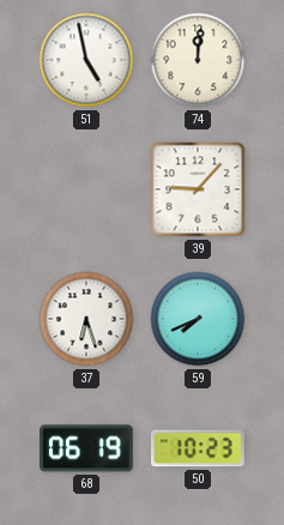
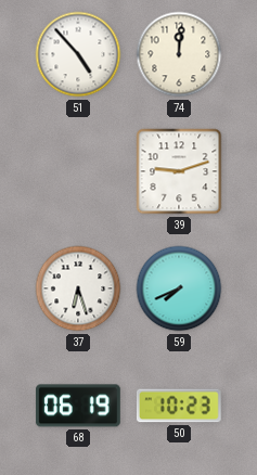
51: 4:58 -> 4:53
39: 9:07 -> 9:12
